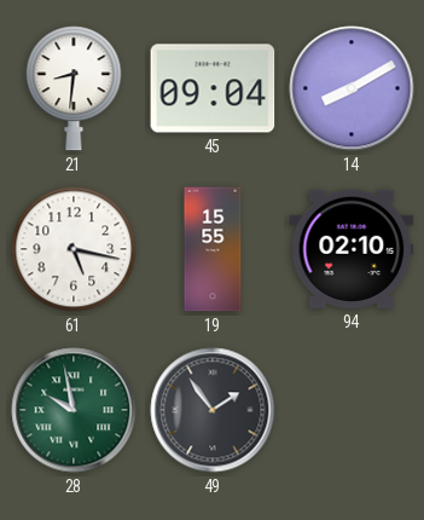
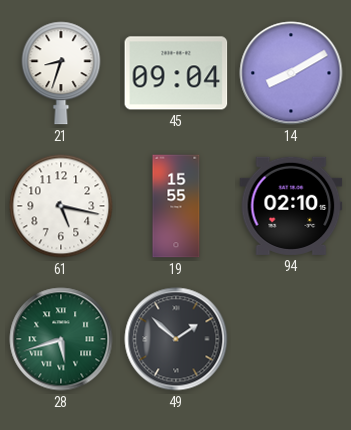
21: 8:31 -> 8:33
28: 9:58 -> 5:42
49: 1:54 -> 1:52
